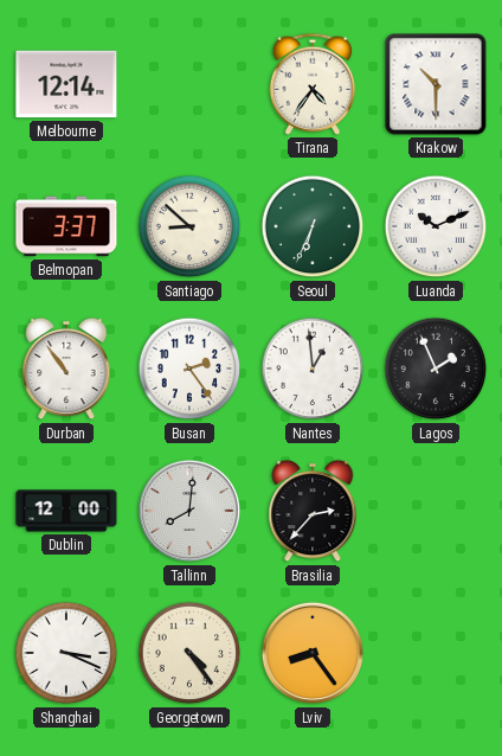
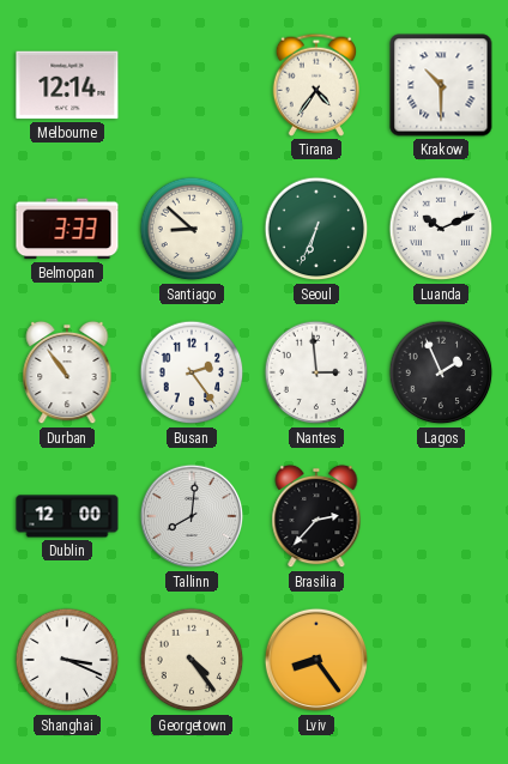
Belmopan: 3:37 -> 3:33
Nantes: 12:59 -> 2:59
